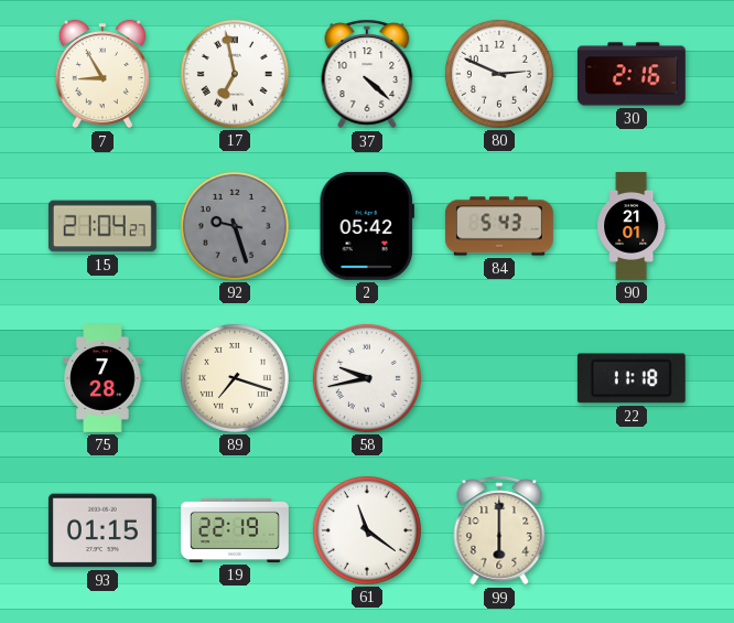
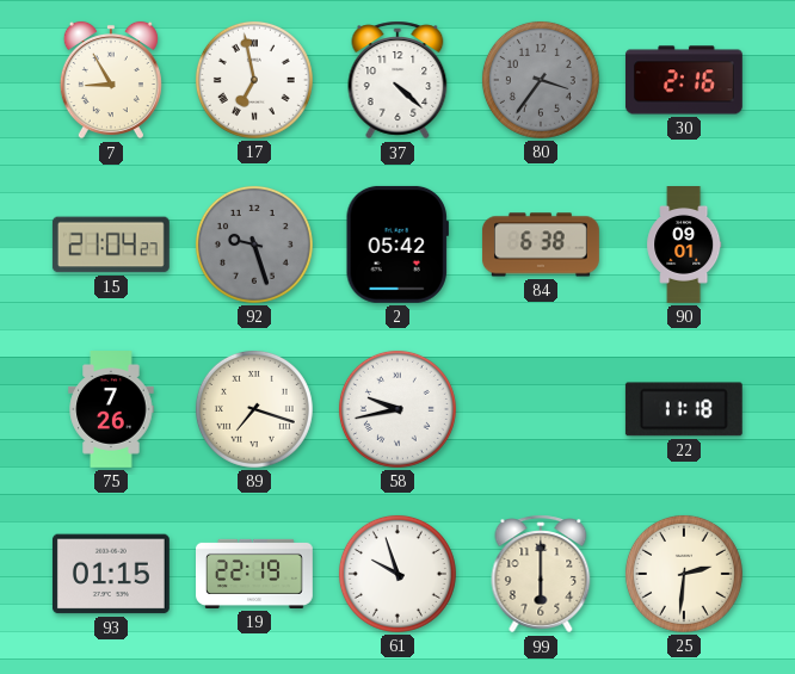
80: 2:49 -> 3:36
80 dial: white -> grey
84: 5:43 -> 6:38
90: 21:01 -> 09:01
75: 7:28 -> 7:26
61: 11:21 -> 9:57
25: none -> 2:31
